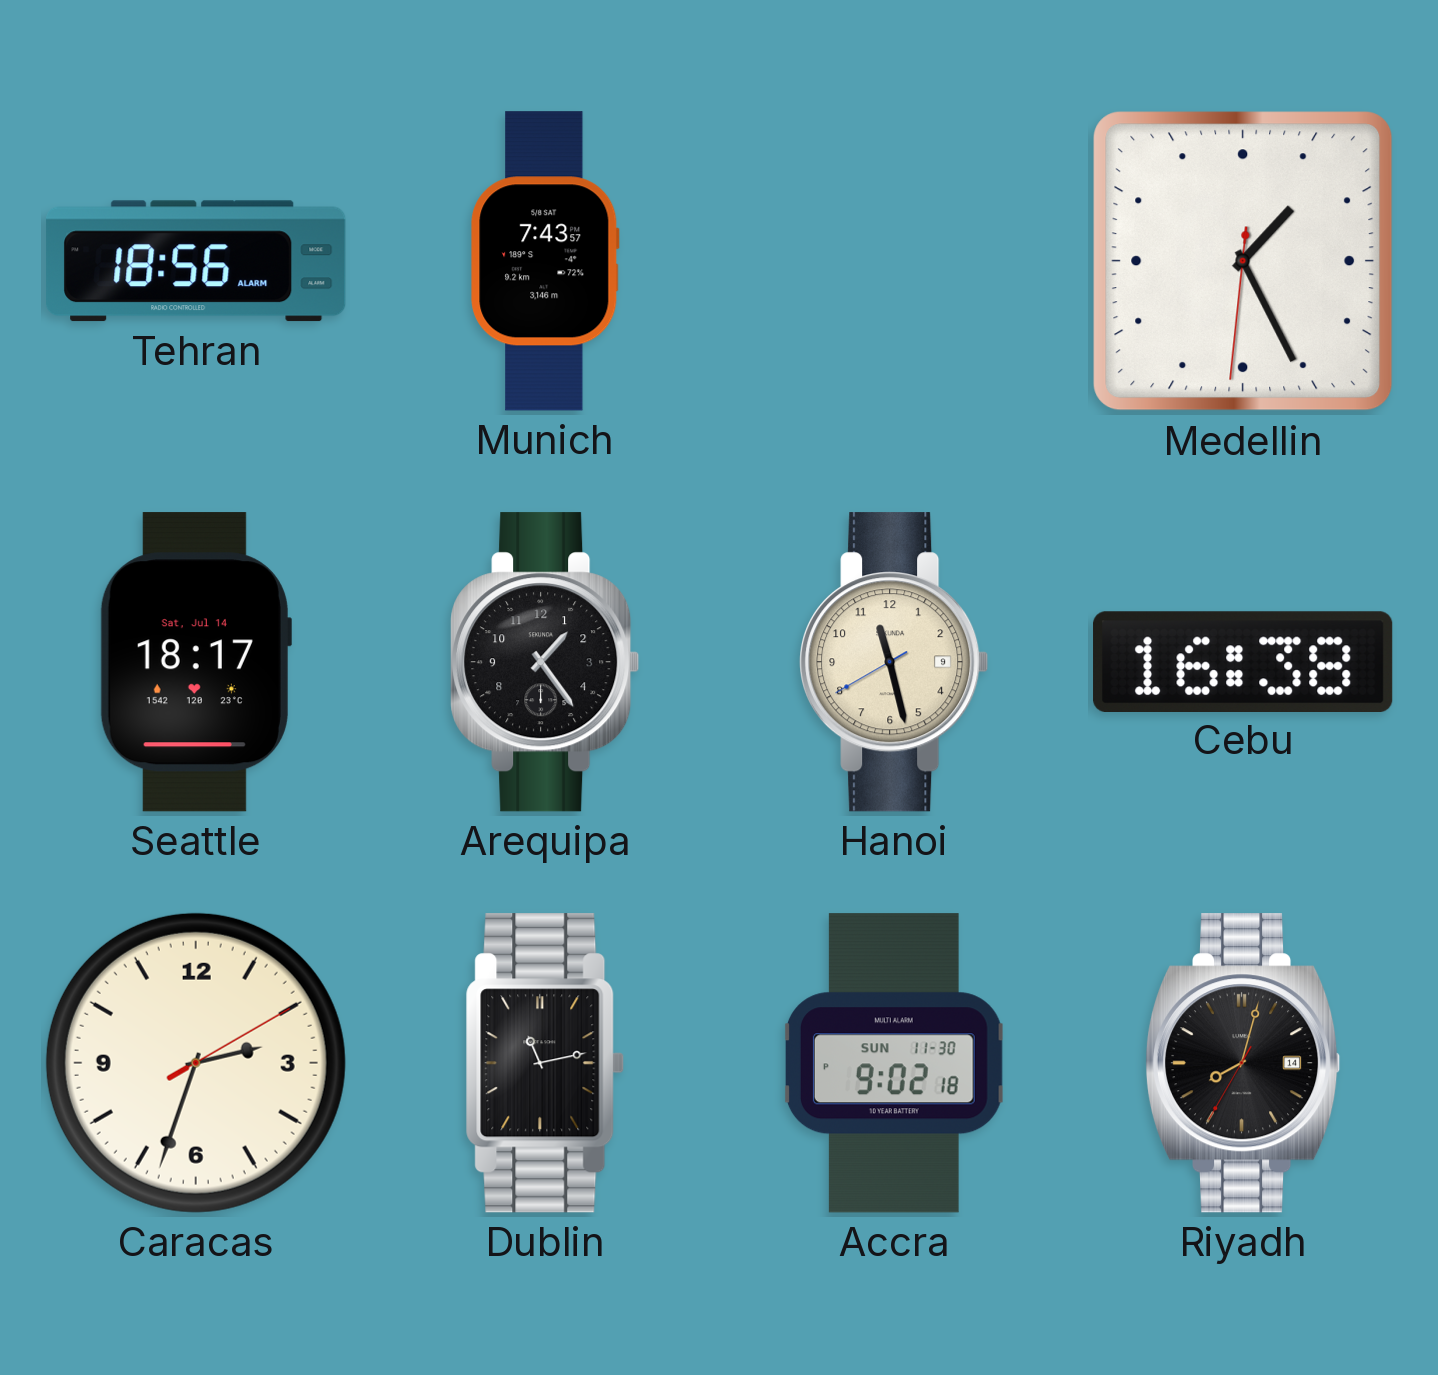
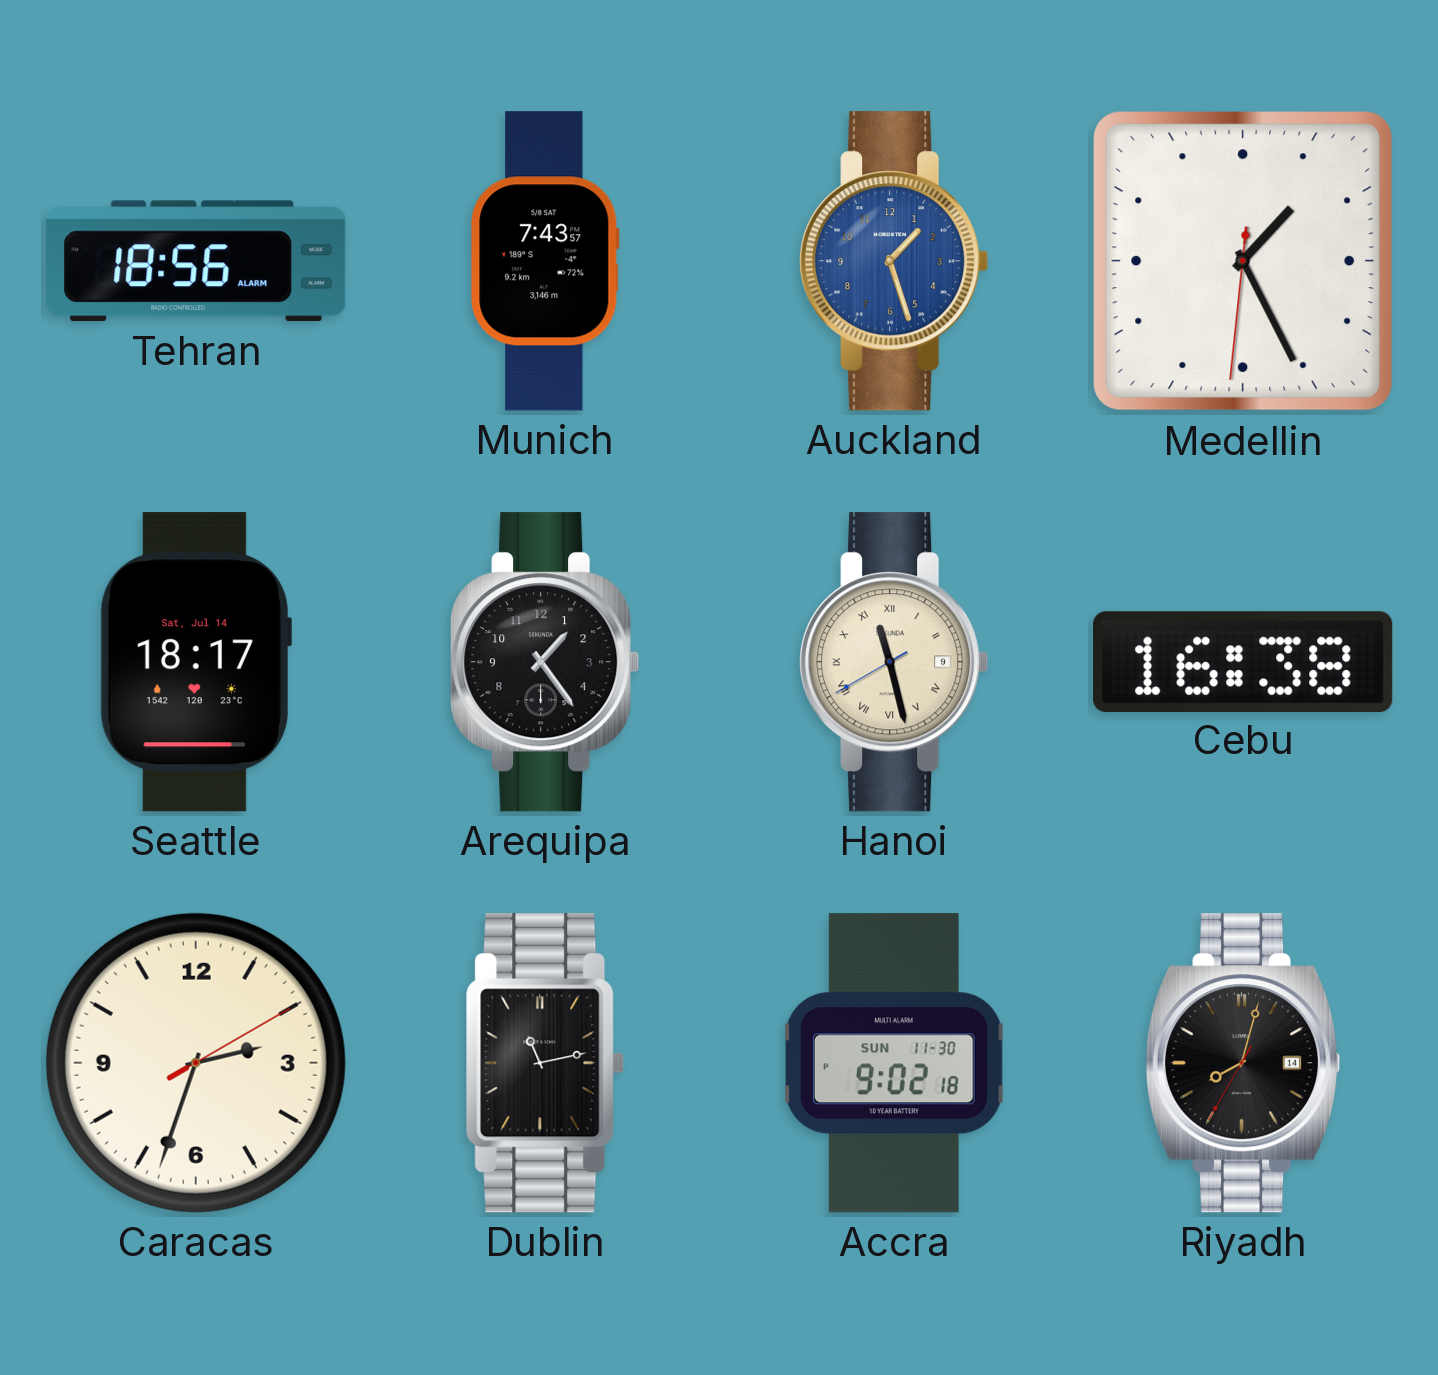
Auckland: none -> 1:27
Hanoi numerals: Arabic -> Roman
